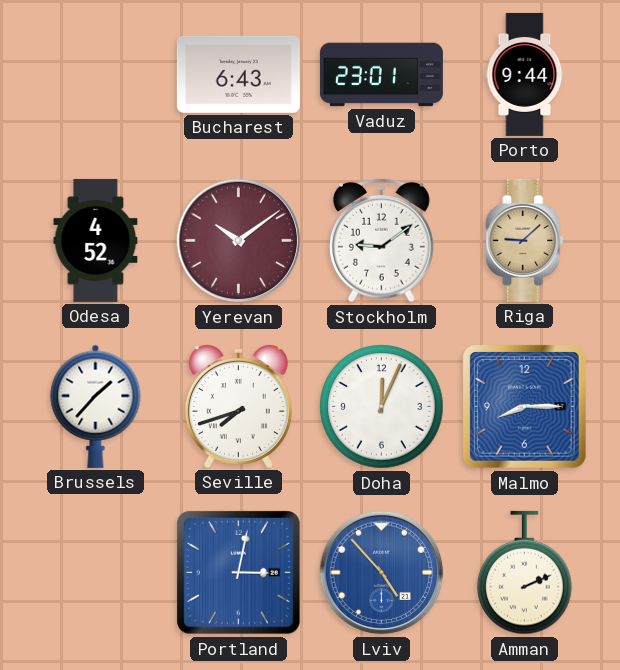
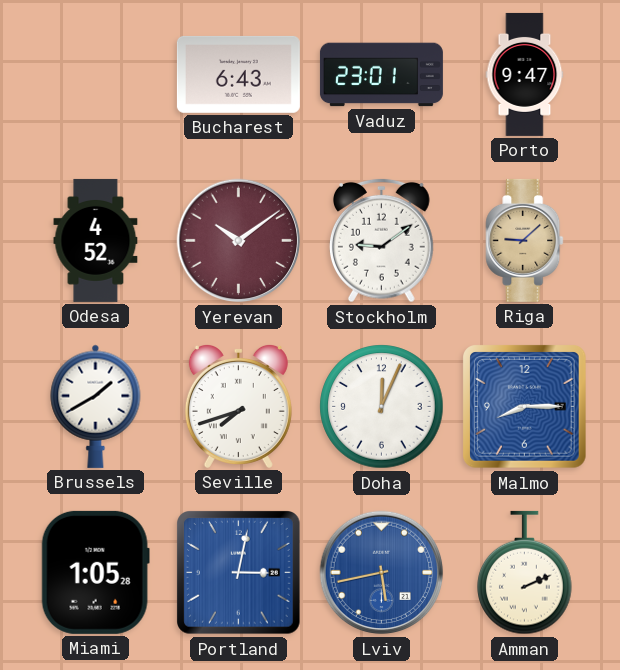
Porto: 9:44 -> 9:47
Brussels: 1:37 -> 1:40
Miami: none -> 1:05
Lviv: 4:53 -> 5:43
